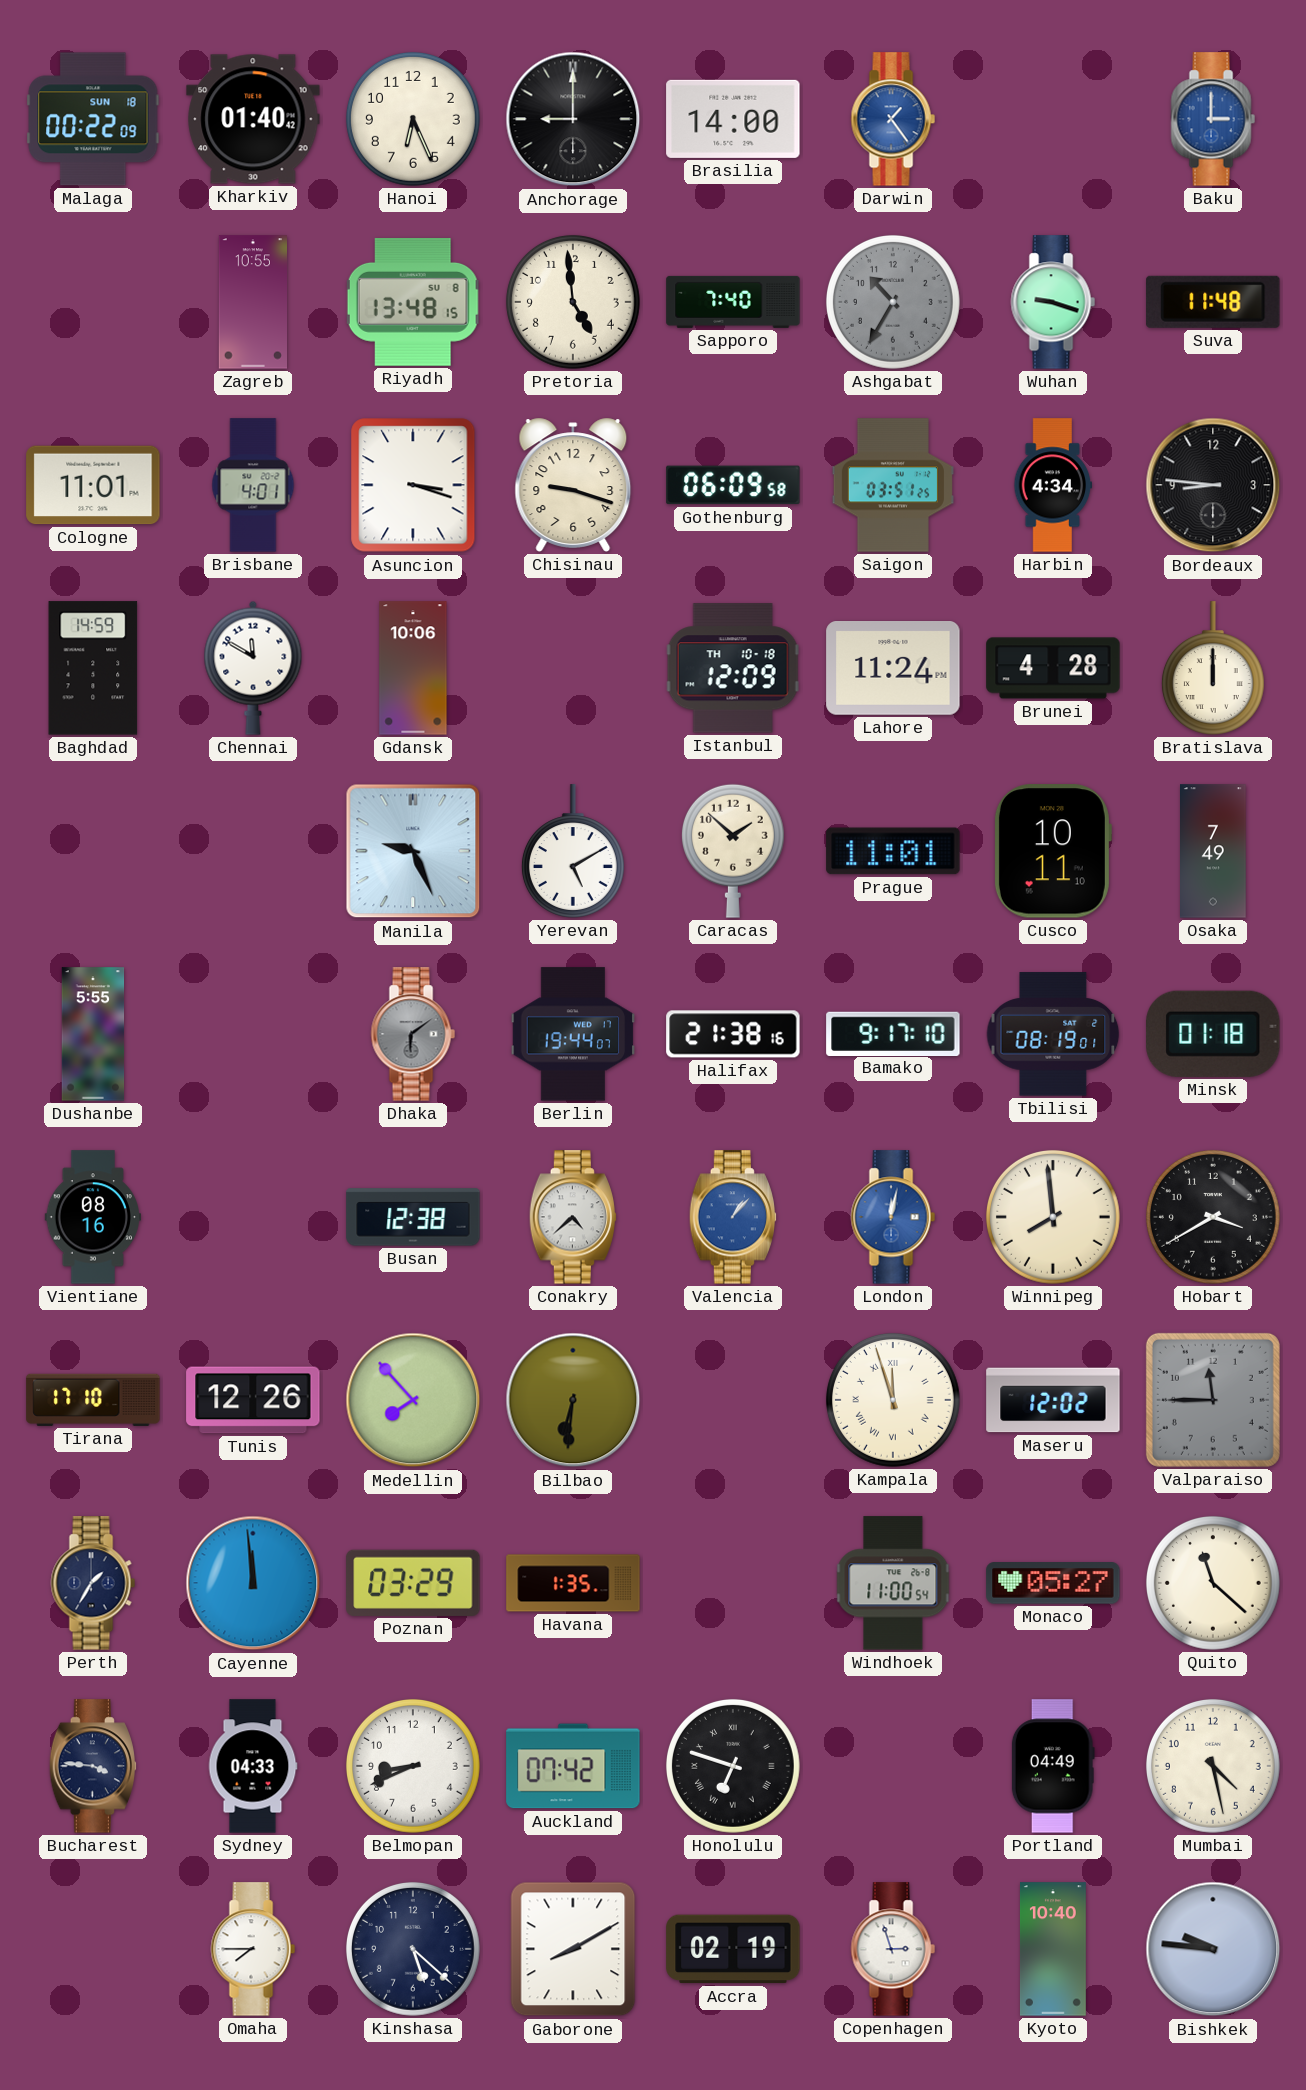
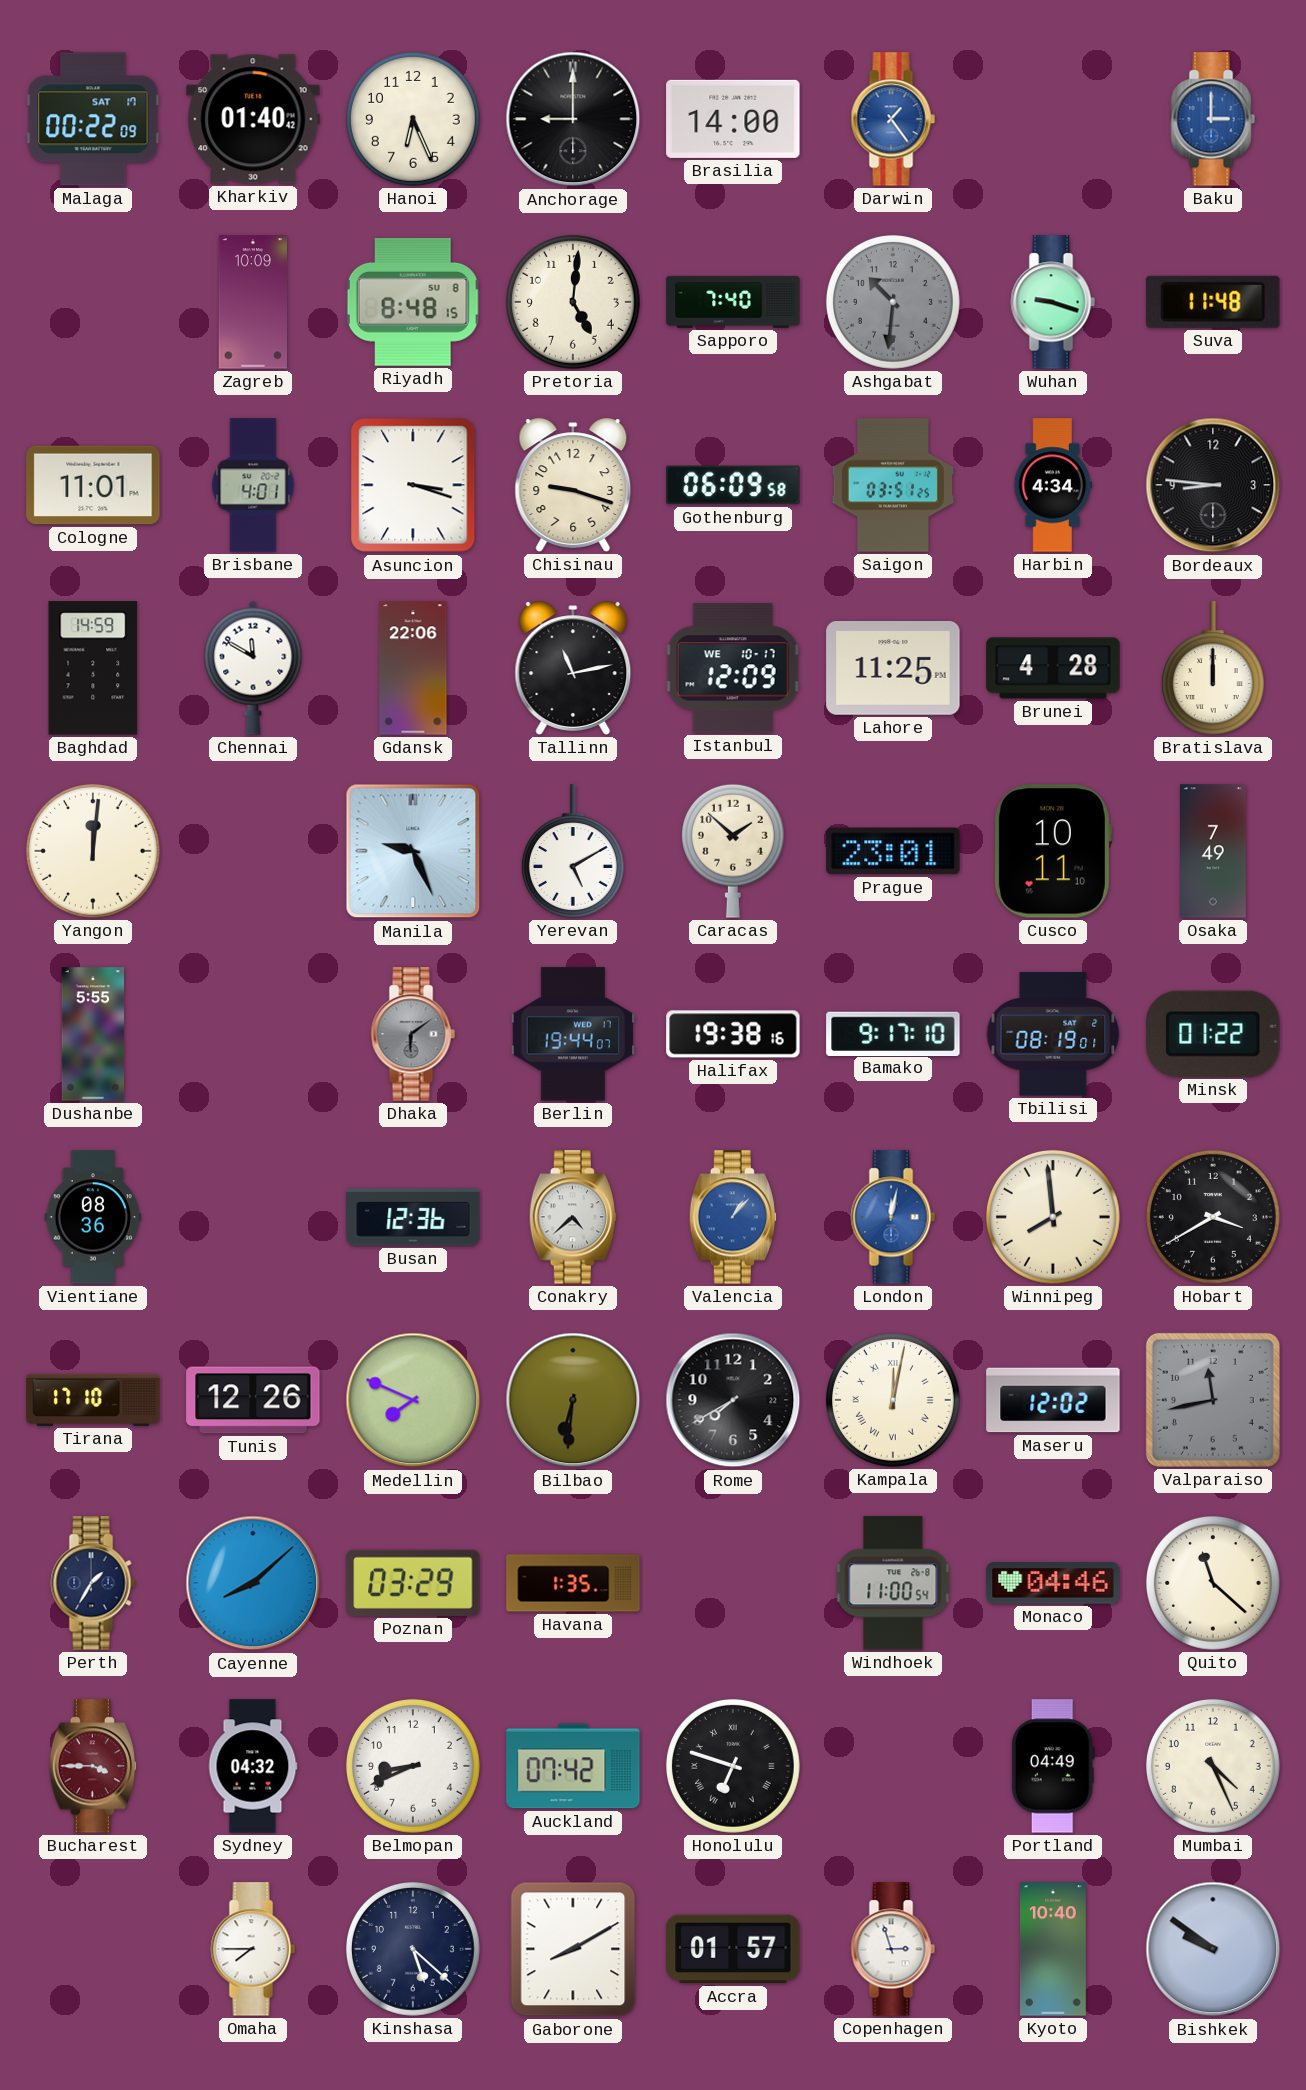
Malaga date: SUN 18 -> SAT 17
Zagreb: 10:55 -> 10:09
Riyadh: 13:48 -> 8:48
Pretoria: 4:59 -> 5:01
Ashgabat: 10:35 -> 10:31
Gdansk: 10:06 -> 22:06
Tallinn: none -> 11:13
Istanbul date: TH 10-18 -> WE 10-17
Lahore: 11:24 -> 11:25
Yangon: none -> 12:01
Prague: 11:01 -> 23:01
Halifax: 21:38 -> 19:38
Minsk: 01:18 -> 01:22
Vientiane: 08:16 -> 08:36
Busan: 12:38 -> 12:36
Medellin: 7:53 -> 7:49
Rome: none -> 7:40
Kampala: 11:57 -> 12:02
Valparaiso: 11:45 -> 11:43
Cayenne: 11:59 -> 8:08
Monaco: 05:27 -> 04:46
Bucharest: 3:46 -> 3:45
Bucharest dial: navy -> burgundy
Sydney: 04:33 -> 04:32
Mumbai: 4:28 -> 4:26
Accra: 02:19 -> 01:57
Bishkek: 9:46 -> 9:51
